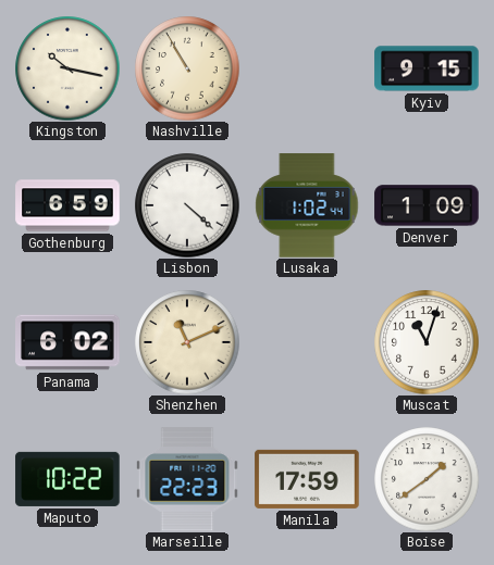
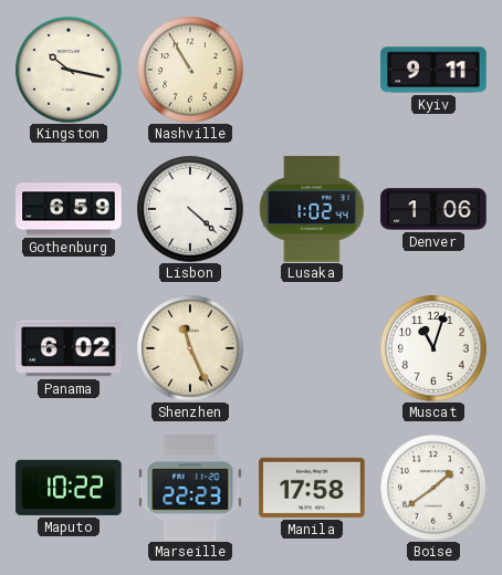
Kyiv: 9:15 -> 9:11
Denver: 1:09 -> 1:06
Shenzhen: 11:11 -> 11:26
Manila: 17:59 -> 17:58
